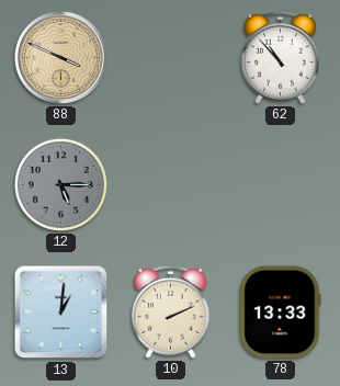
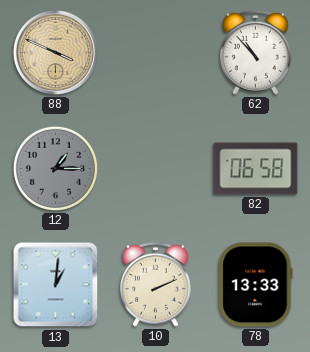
12: 5:15 -> 1:15
82: none -> 06:58
